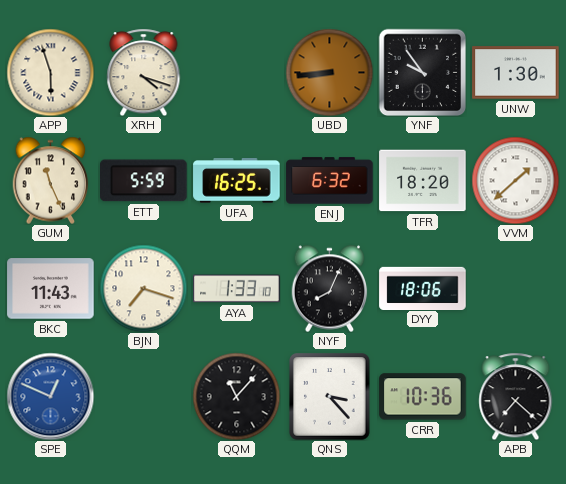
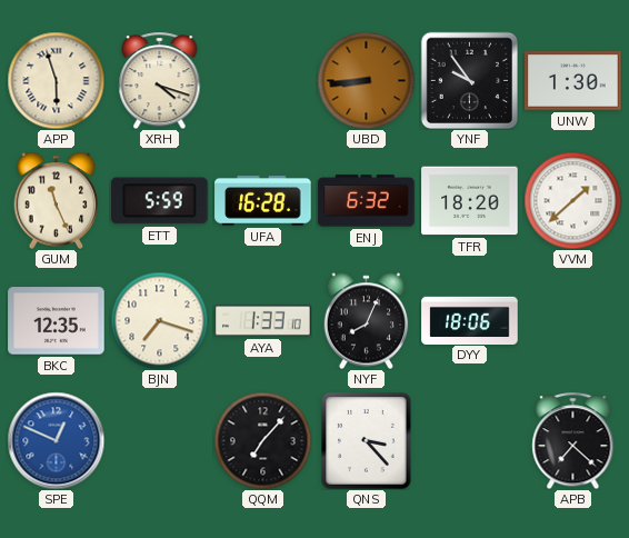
UFA: 16:25 -> 16:28
BKC: 11:43 -> 12:35
QQM: 11:07 -> 7:07
CRR: 10:36 -> none
